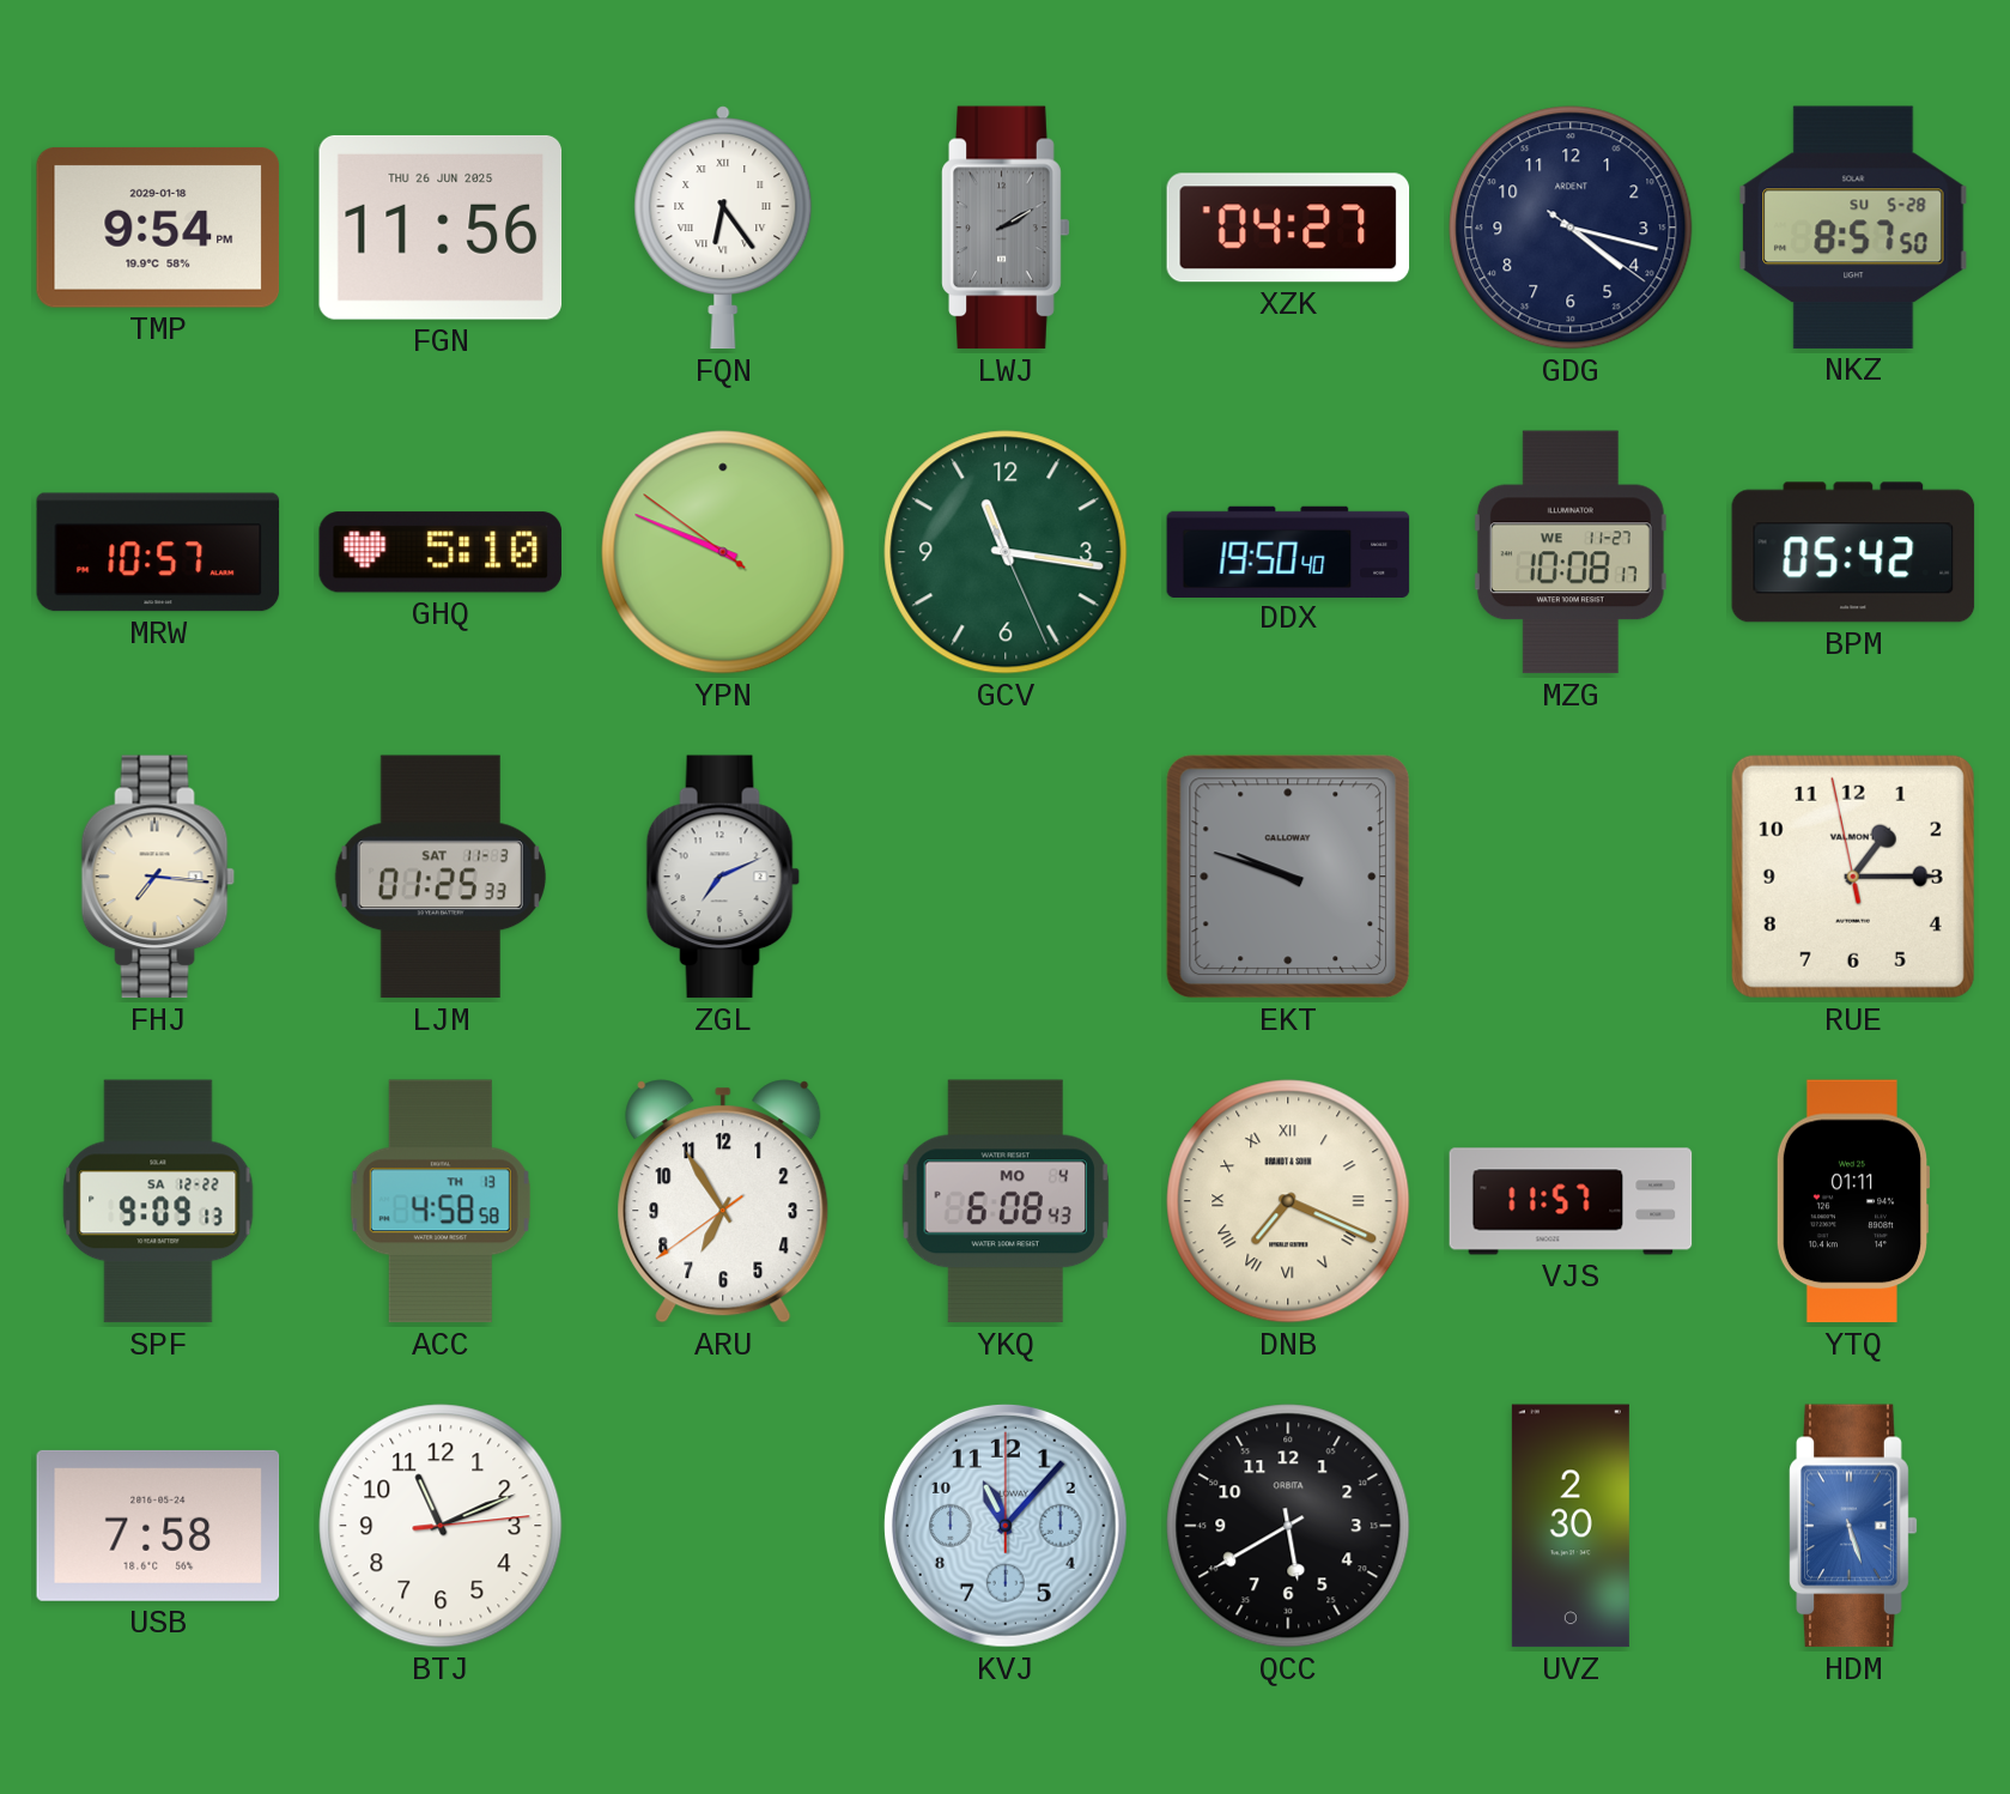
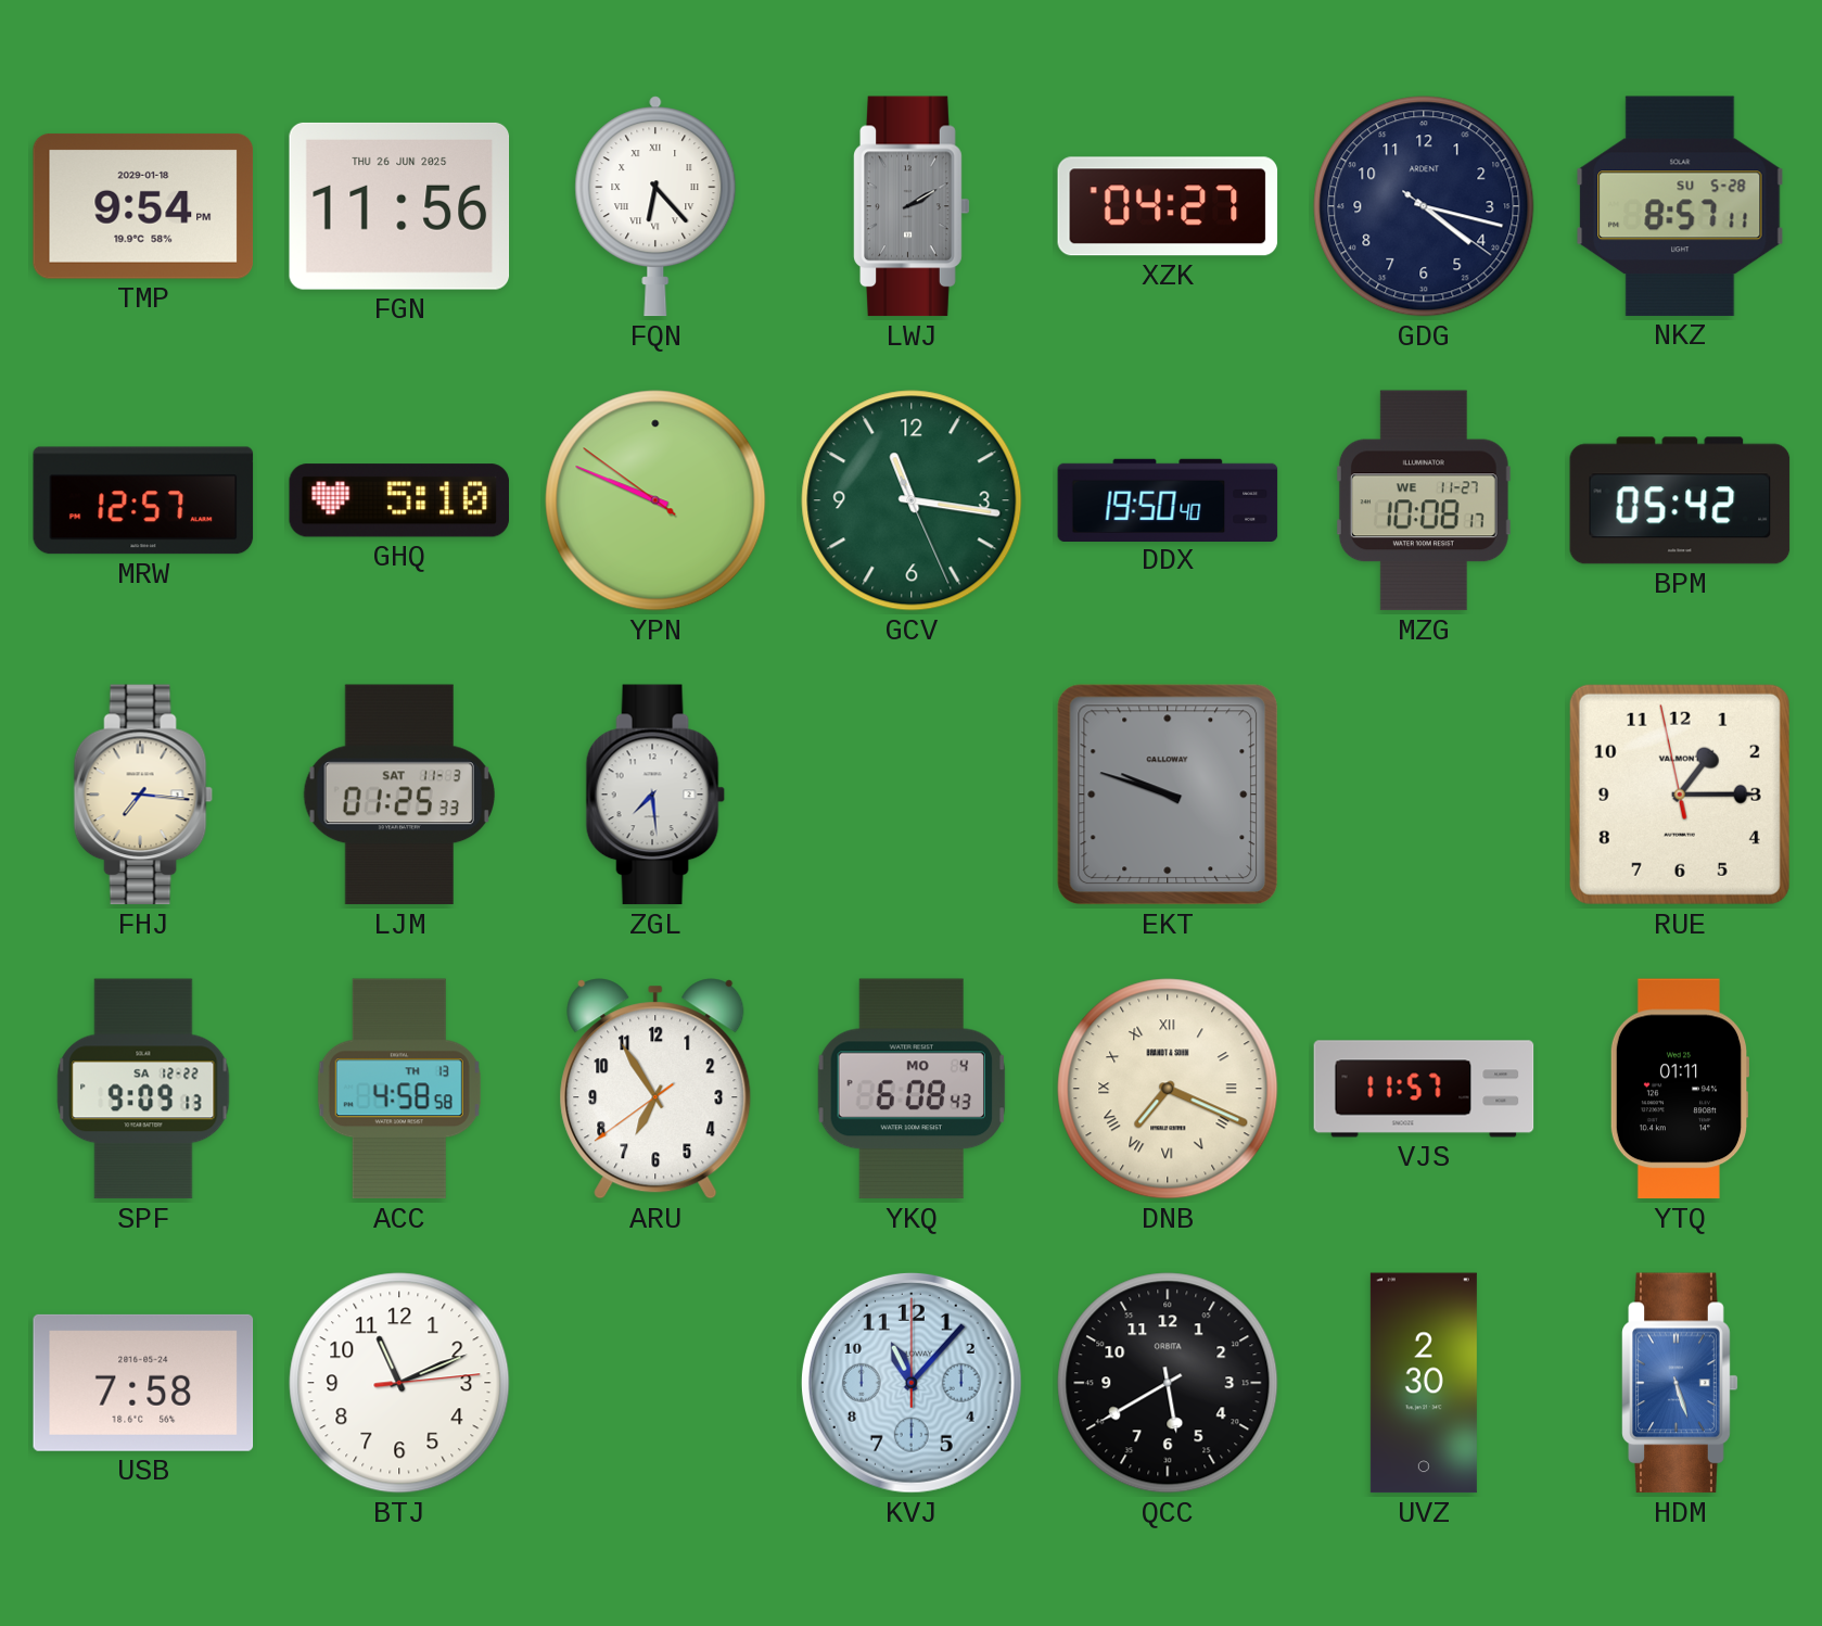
FQN: 6:24 -> 6:23
NKZ: 8:57:50 -> 8:57:11
MRW: 10:57 -> 12:57
ZGL: 7:11 -> 7:29
